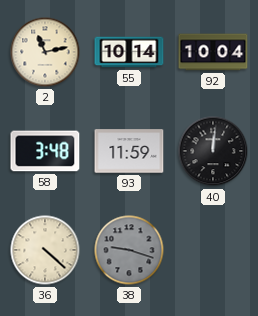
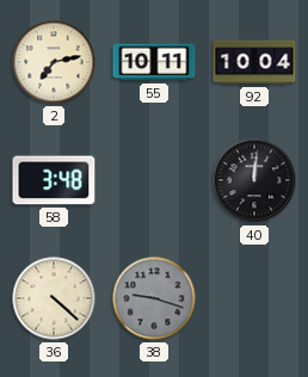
2: 11:13 -> 7:13
55: 10:14 -> 10:11
93: 11:59 -> none
